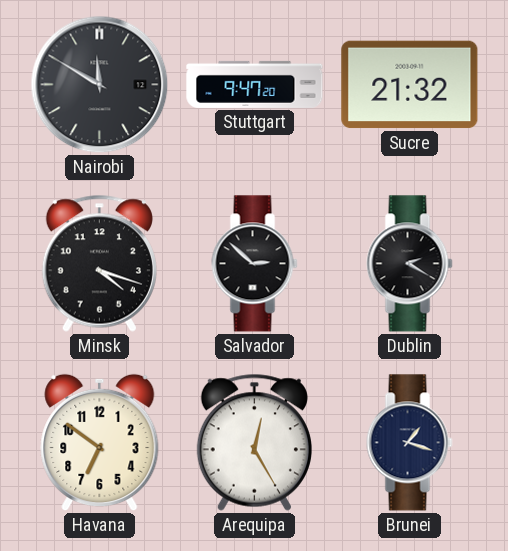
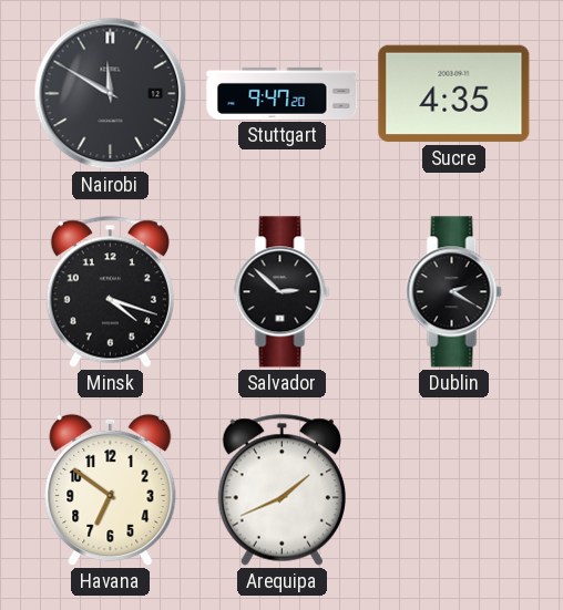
Sucre: 21:32 -> 4:35
Arequipa: 12:25 -> 1:41
Brunei: 1:18 -> none
